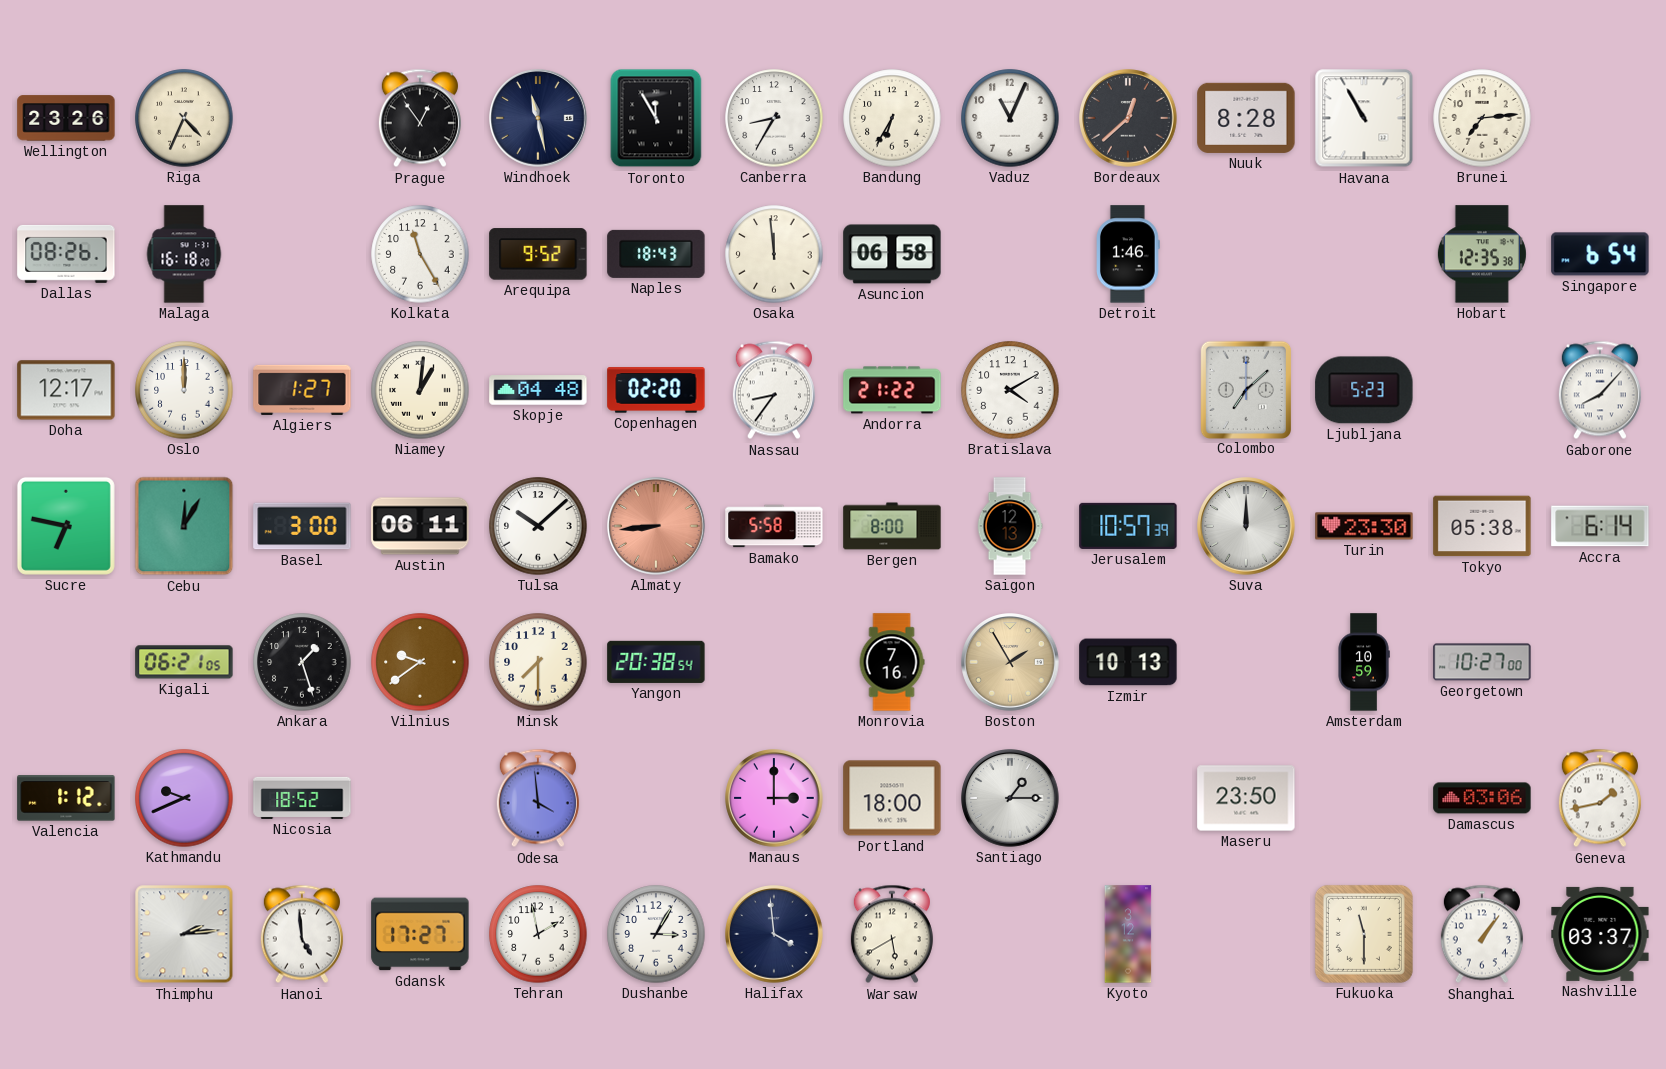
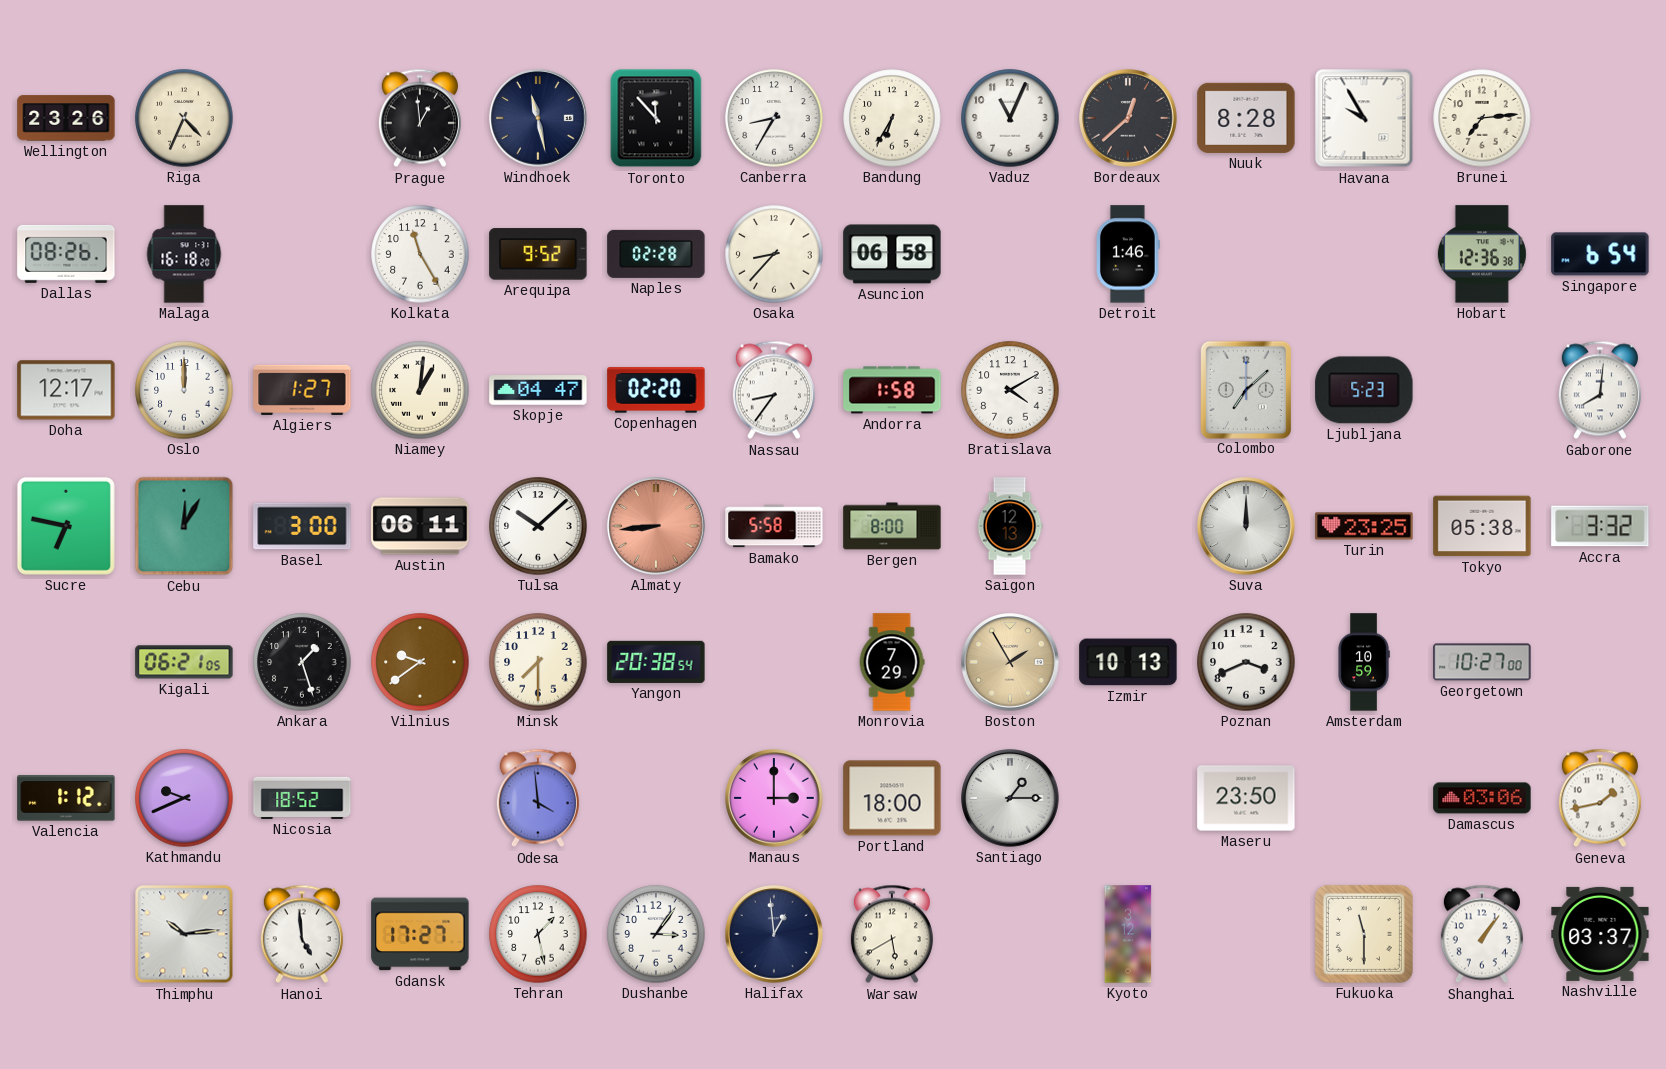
Prague: 12:54 -> 12:59
Toronto: 11:55 -> 11:53
Havana: 10:55 -> 9:55
Naples: 18:43 -> 02:28
Osaka: 11:59 -> 8:37
Hobart: 12:35 -> 12:36
Skopje: 04:48 -> 04:47
Andorra: 21:22 -> 1:58
Gaborone: 8:07 -> 8:01
Jerusalem: 10:57 -> none
Turin: 23:30 -> 23:25
Accra: 6:14 -> 3:32
Monrovia: 7:16 -> 7:29
Poznan: none -> 3:41
Thimphu: 2:14 -> 10:14
Tehran: 1:58 -> 1:28
Dushanbe: 3:05 -> 3:06
Halifax: 3:59 -> 12:59
